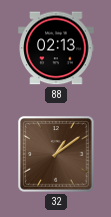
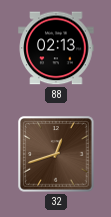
32: 1:09 -> 12:42
